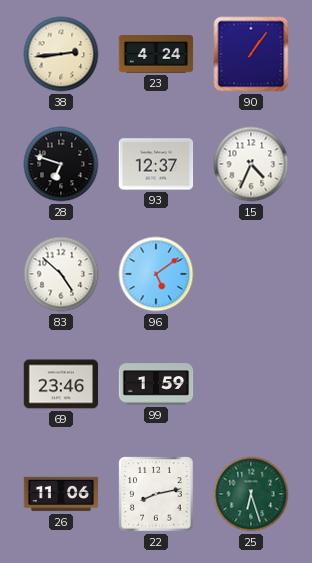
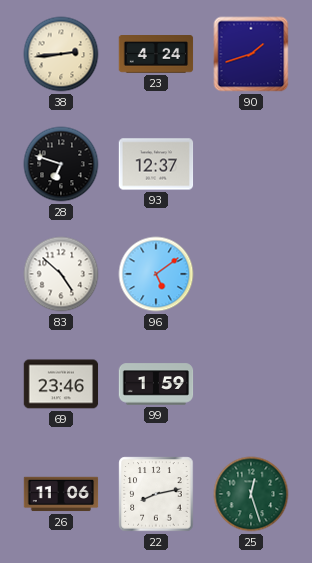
90: 1:06 -> 1:42
15: 4:34 -> none
25: 6:27 -> 12:27
